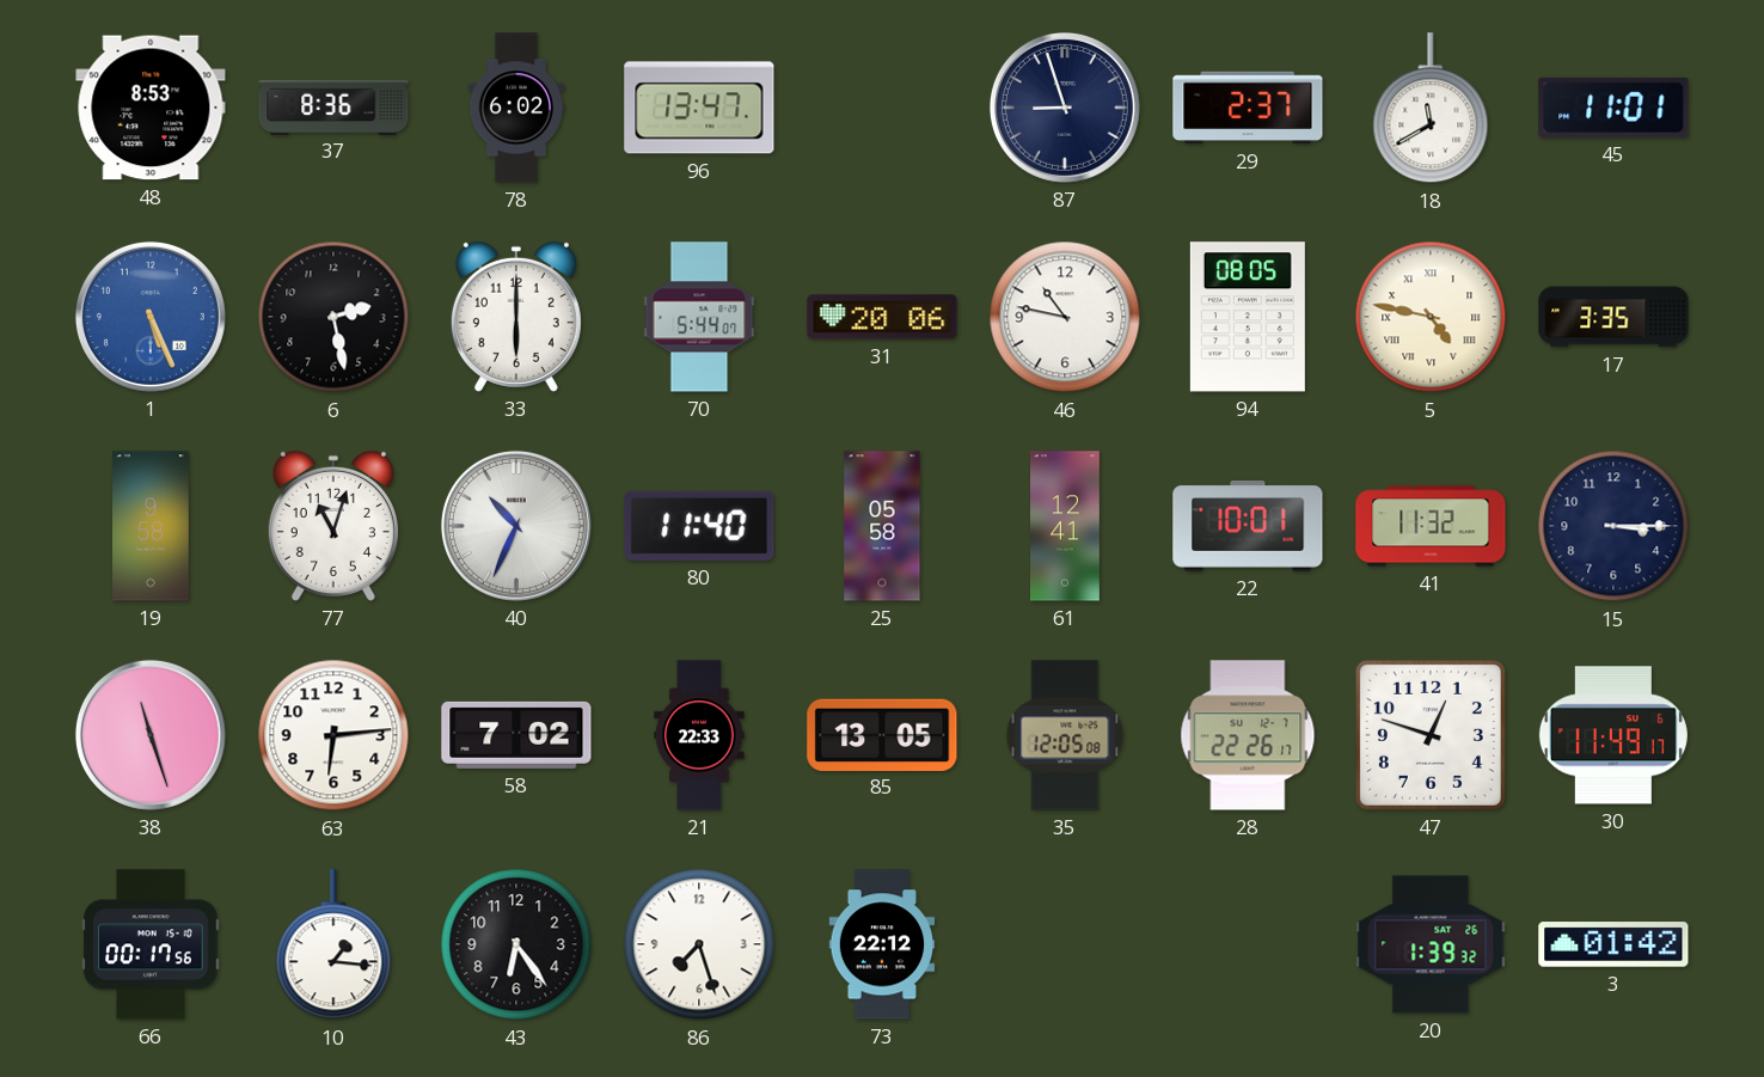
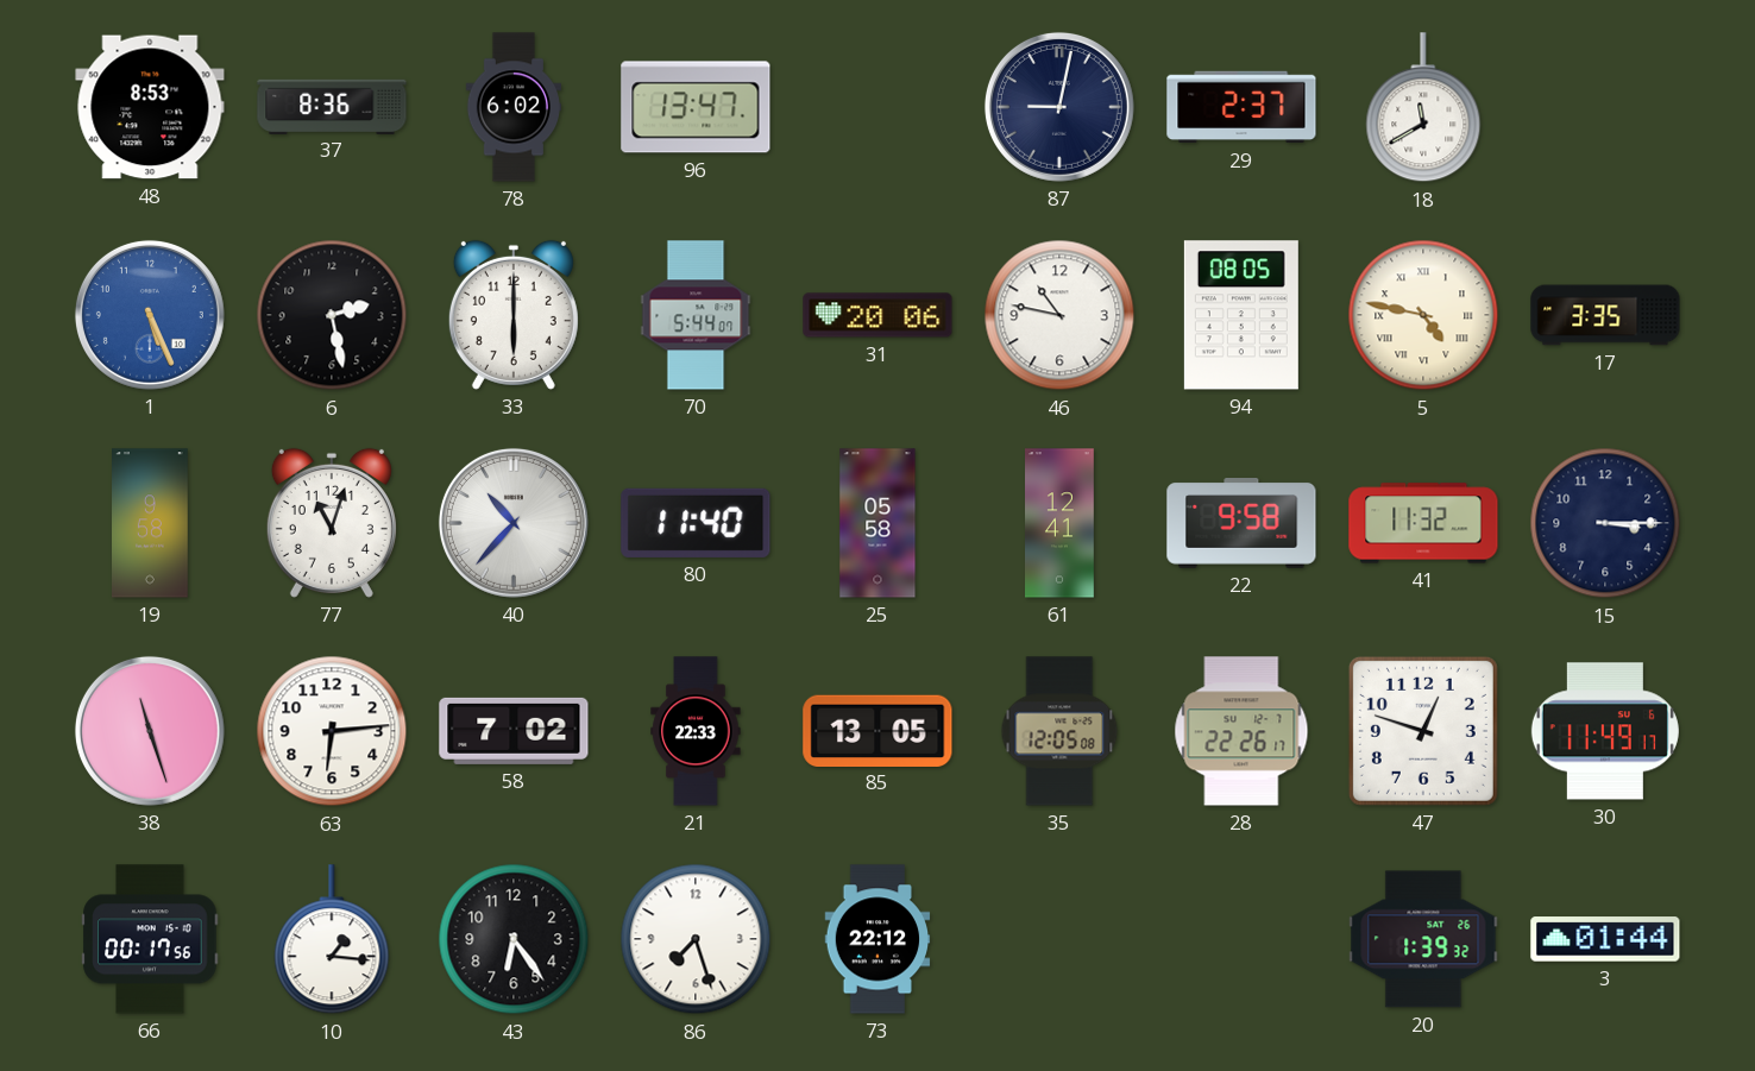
87: 8:57 -> 9:02
45: 11:01 -> none
40: 10:34 -> 10:37
22: 10:01 -> 9:58
3: 01:42 -> 01:44
